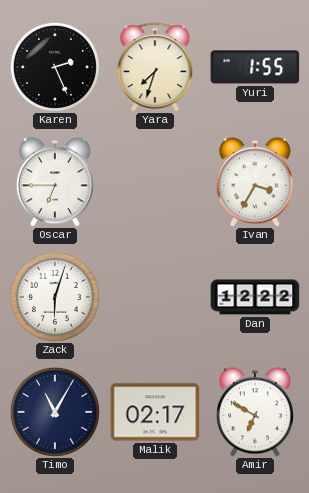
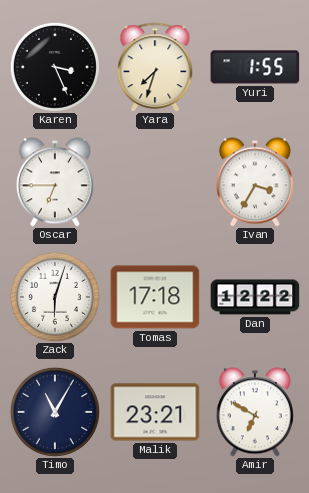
Karen: 2:26 -> 3:26
Tomas: none -> 17:18
Malik: 02:17 -> 23:21
